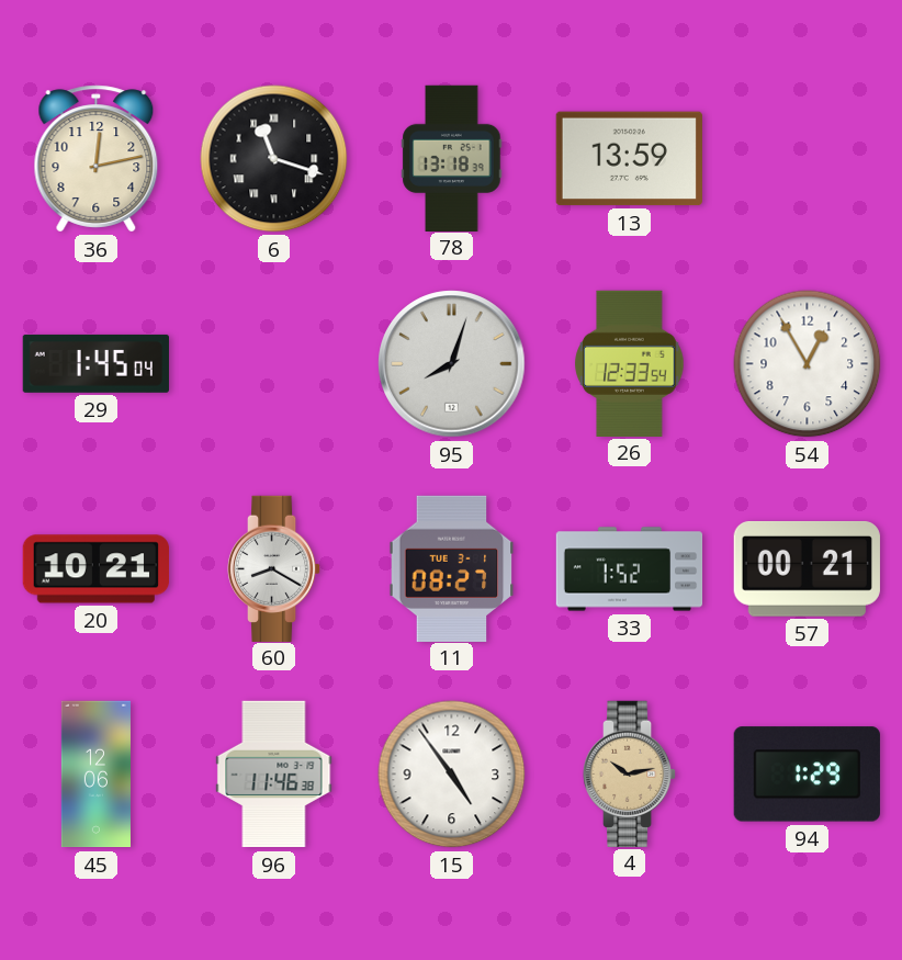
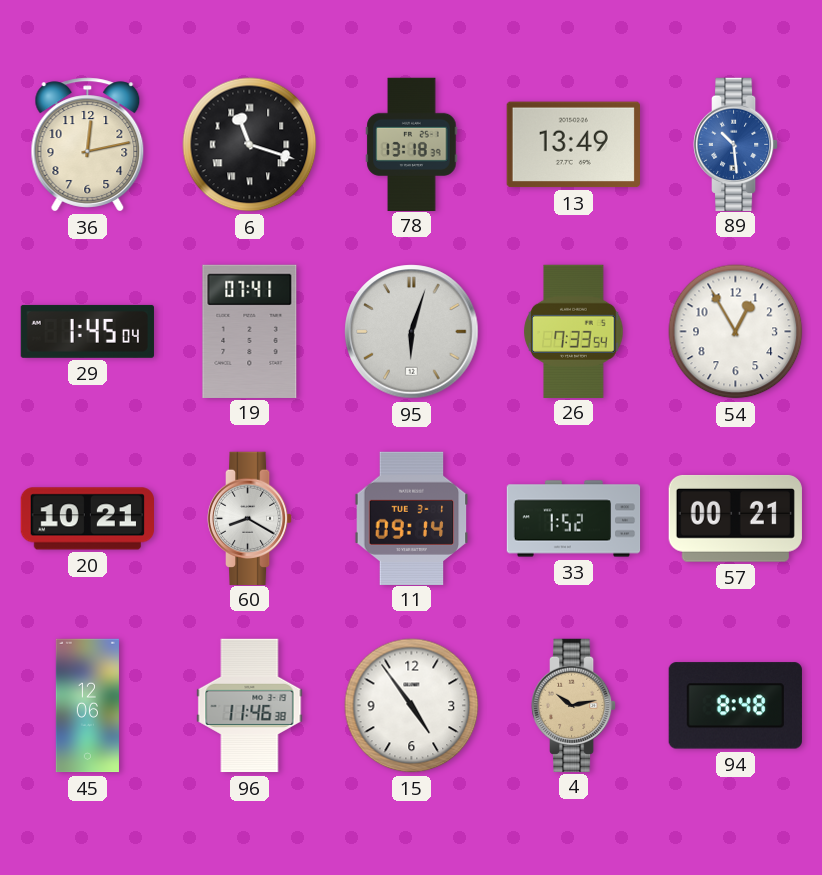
13: 13:59 -> 13:49
89: none -> 10:29
19: none -> 07:41
95: 8:03 -> 6:03
26: 12:33 -> 7:33
11: 08:27 -> 09:14
94: 1:29 -> 8:48
